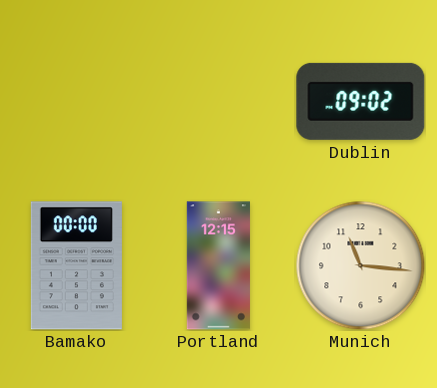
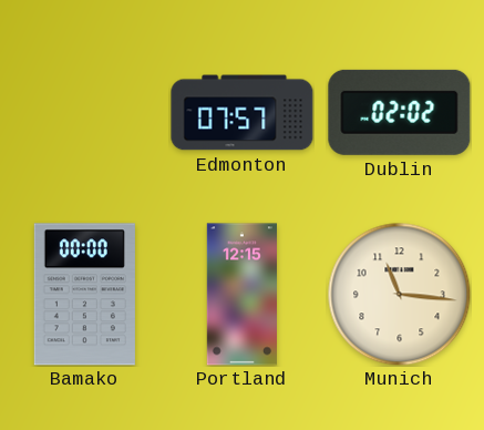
Edmonton: none -> 07:57
Dublin: 09:02 -> 02:02
